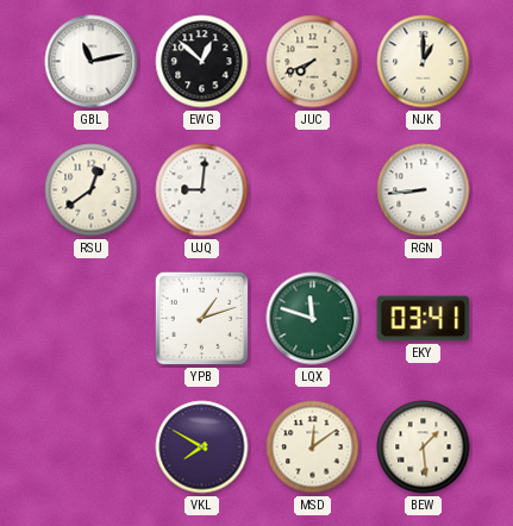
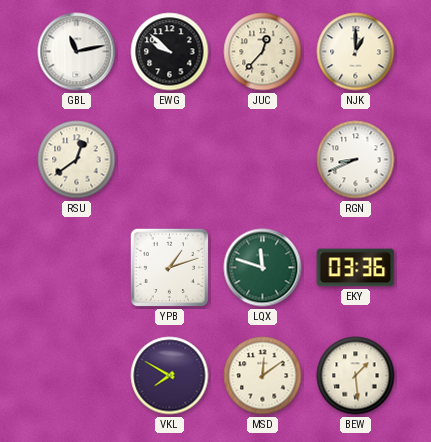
EWG: 12:52 -> 9:52
JUC: 7:41 -> 12:37
UJQ: 9:01 -> none
RGN: 8:44 -> 8:41
EKY: 03:41 -> 03:36
